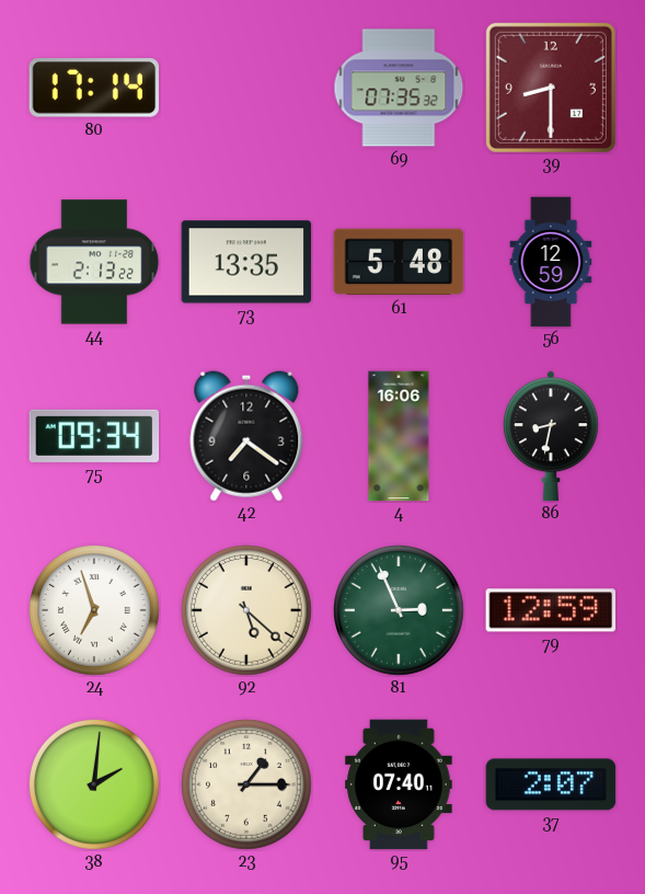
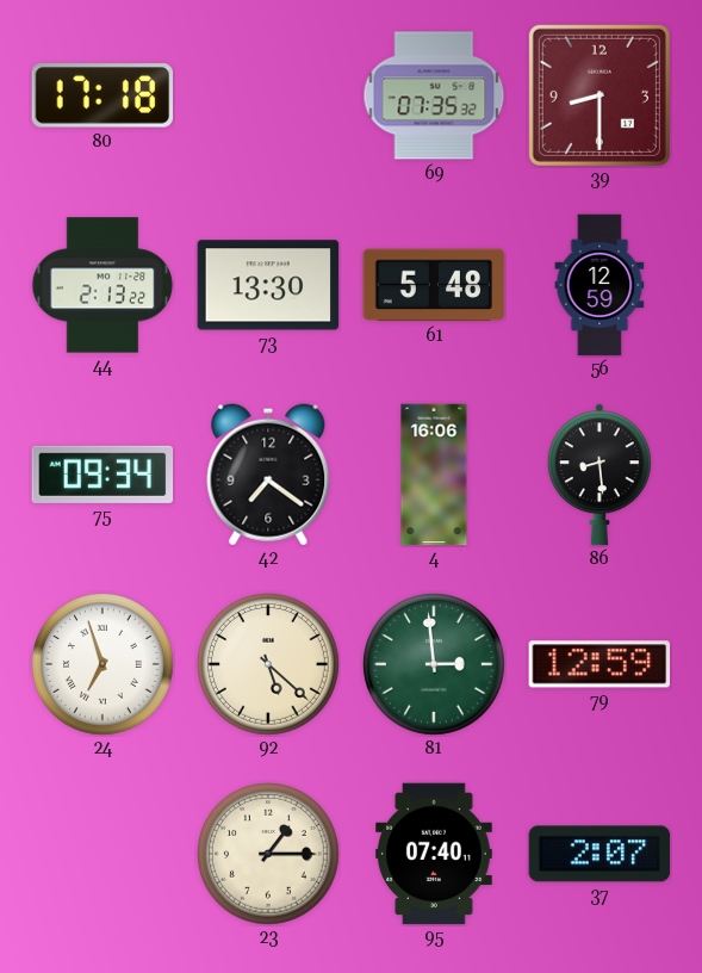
80: 17:14 -> 17:18
73: 13:35 -> 13:30
86: 8:32 -> 8:29
81: 2:56 -> 2:59
38: 2:01 -> none
